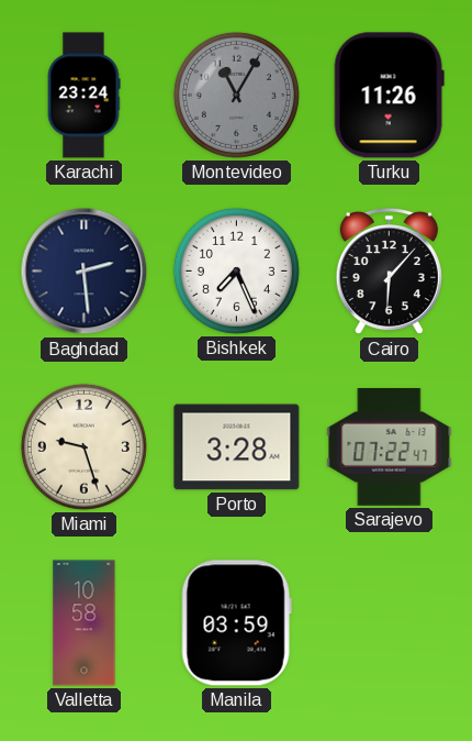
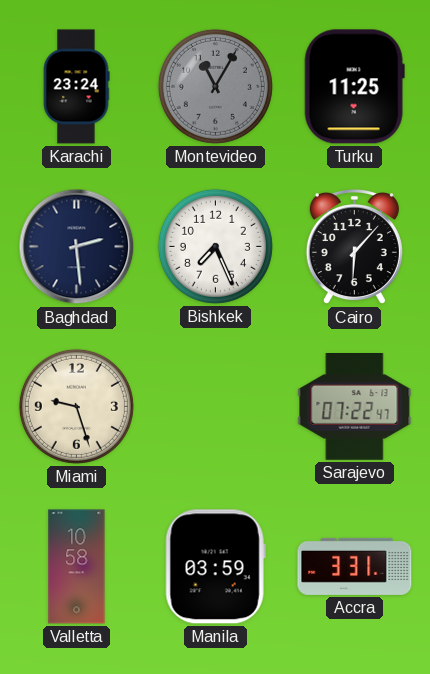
Turku: 11:26 -> 11:25
Porto: 3:28 -> none
Accra: none -> 3:31
